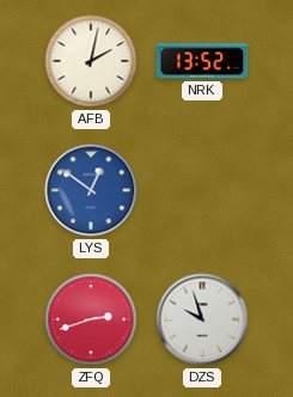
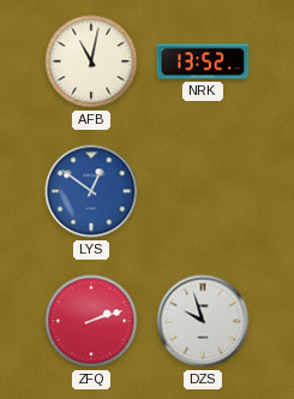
AFB: 2:02 -> 11:02
ZFQ: 2:42 -> 2:12
